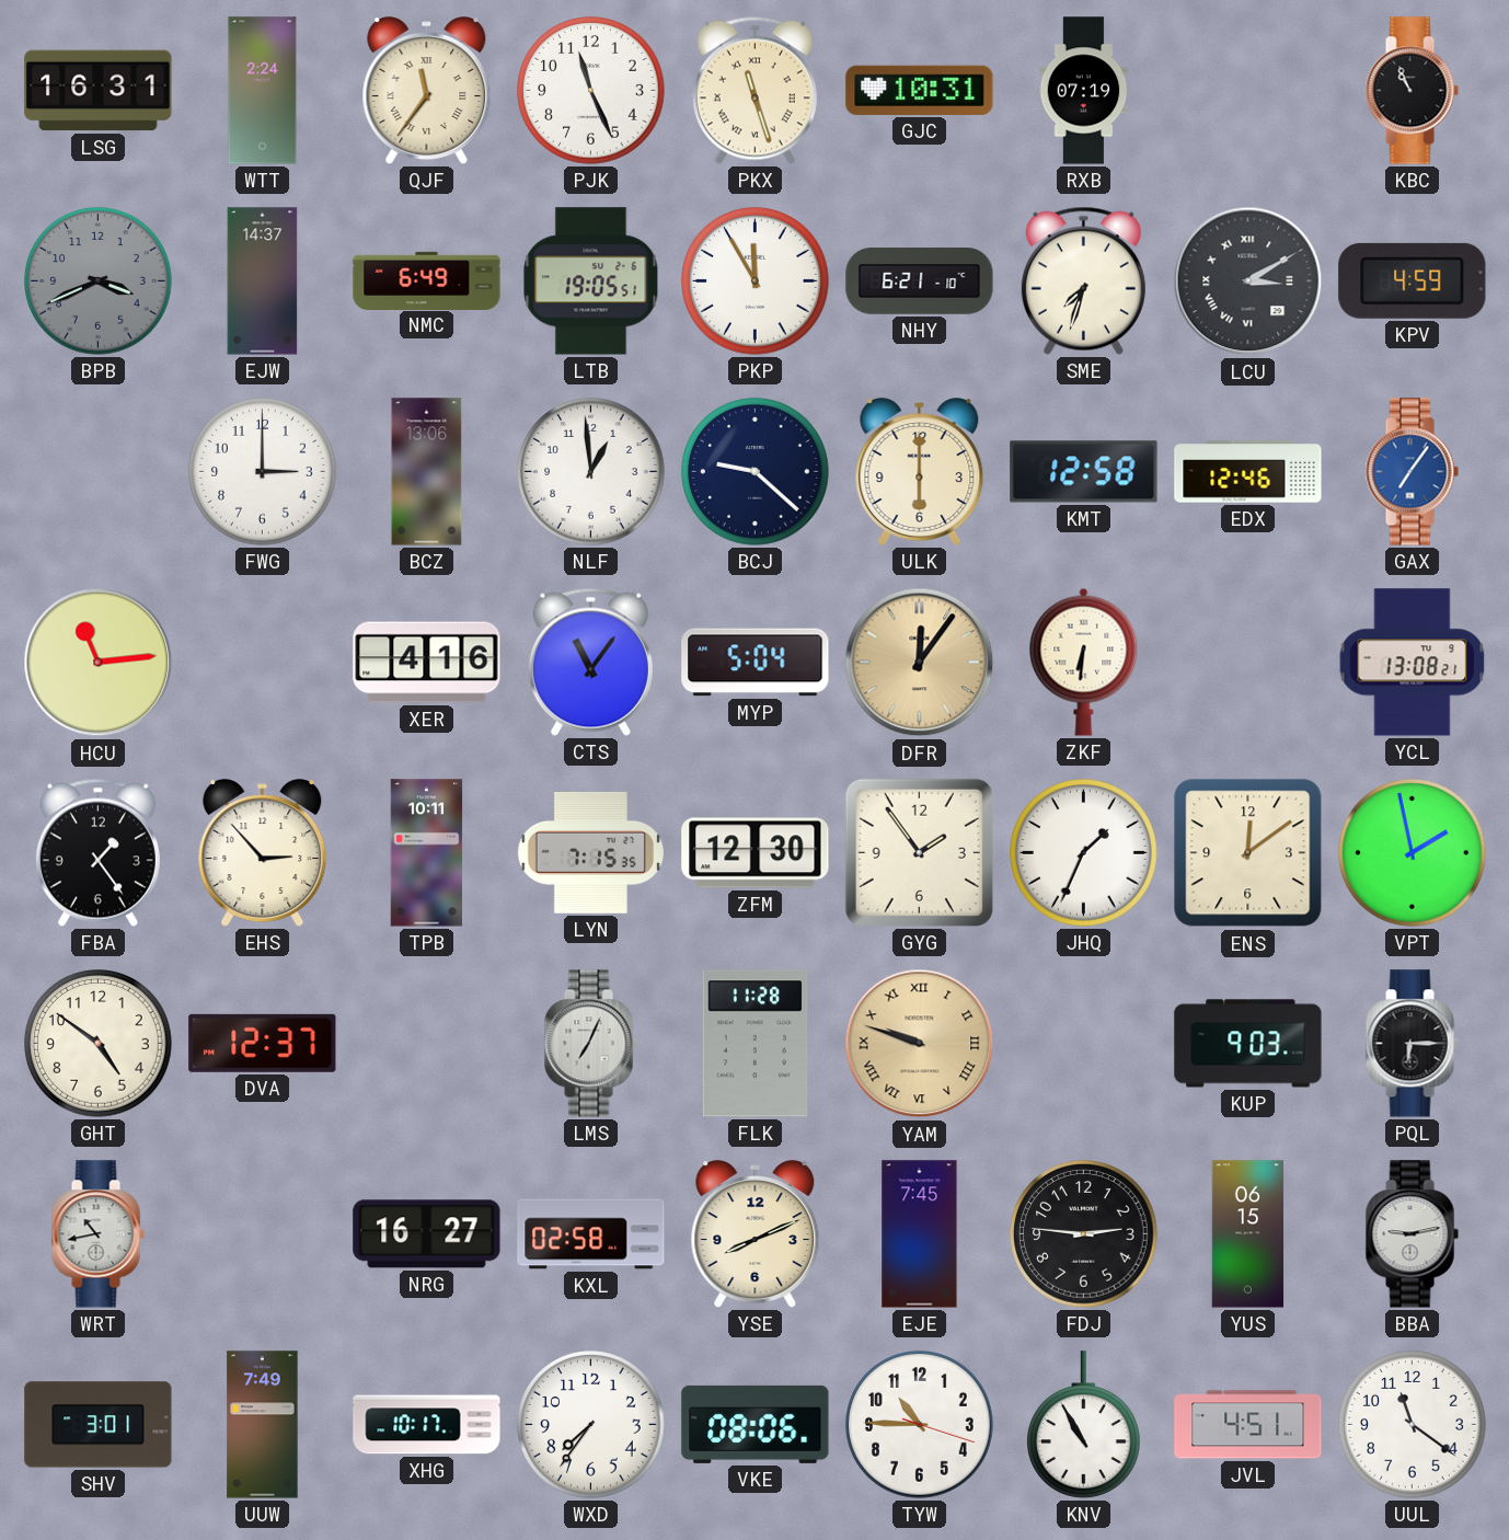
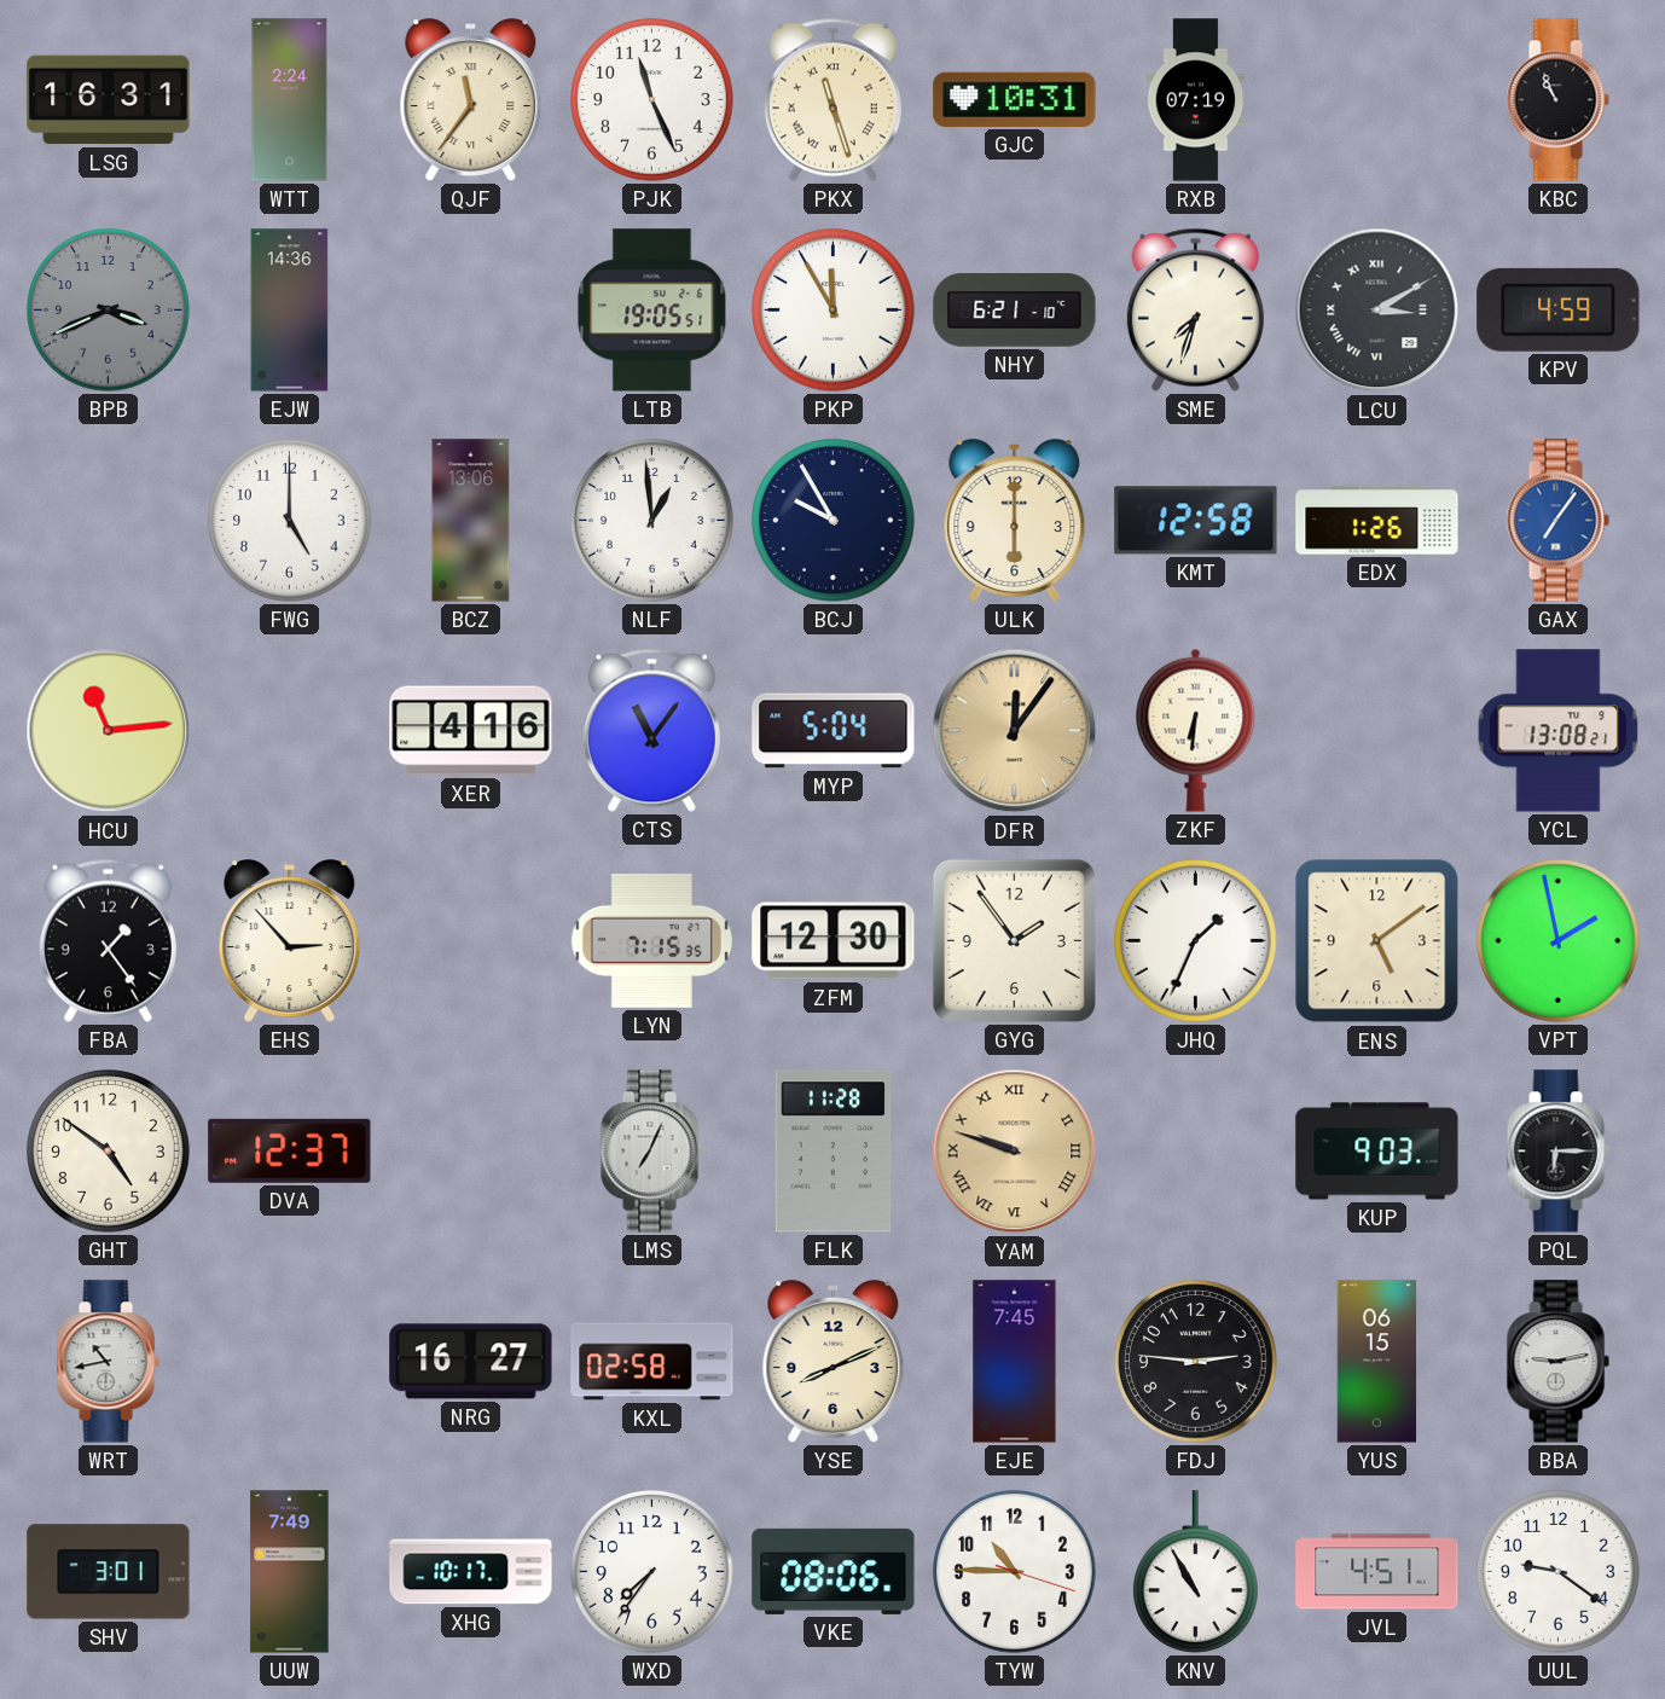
EJW: 14:37 -> 14:36
NMC: 6:49 -> none
FWG: 3:00 -> 5:00
BCJ: 9:22 -> 9:55
EDX: 12:46 -> 1:26
TPB: 10:11 -> none
ENS: 12:09 -> 5:09
UUL: 11:21 -> 9:21
